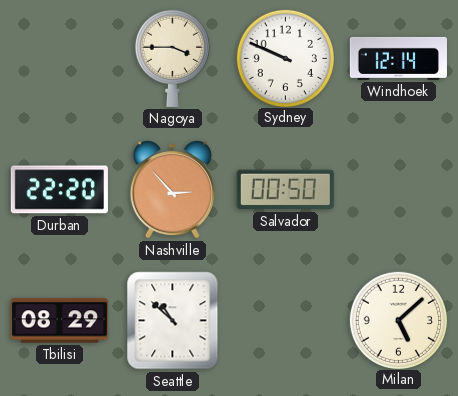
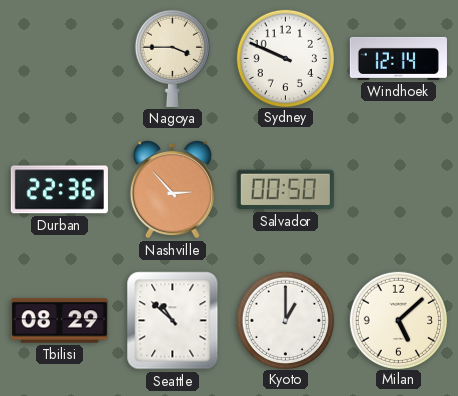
Durban: 22:20 -> 22:36
Kyoto: none -> 1:00
